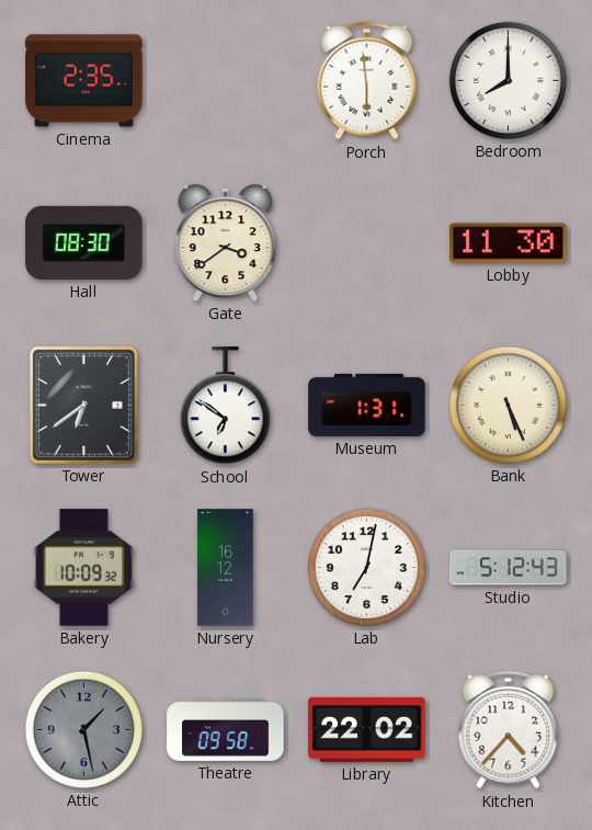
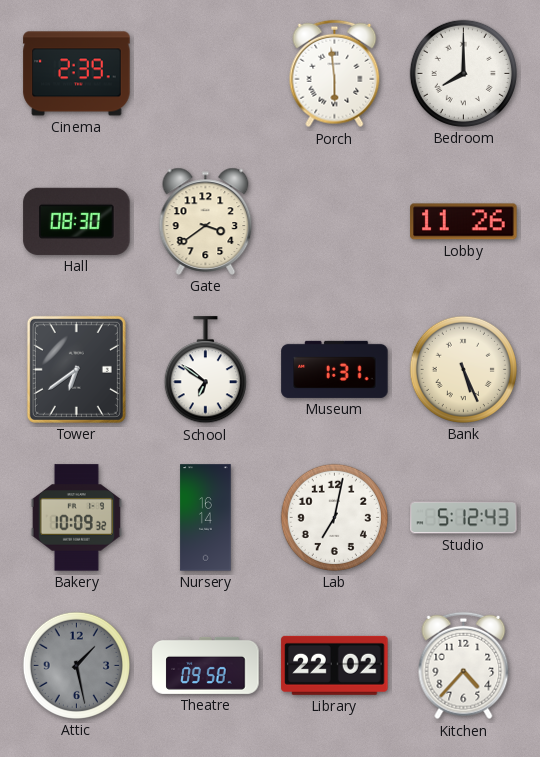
Cinema: 2:35 -> 2:39
Lobby: 11:30 -> 11:26
Nursery: 16:12 -> 16:14
